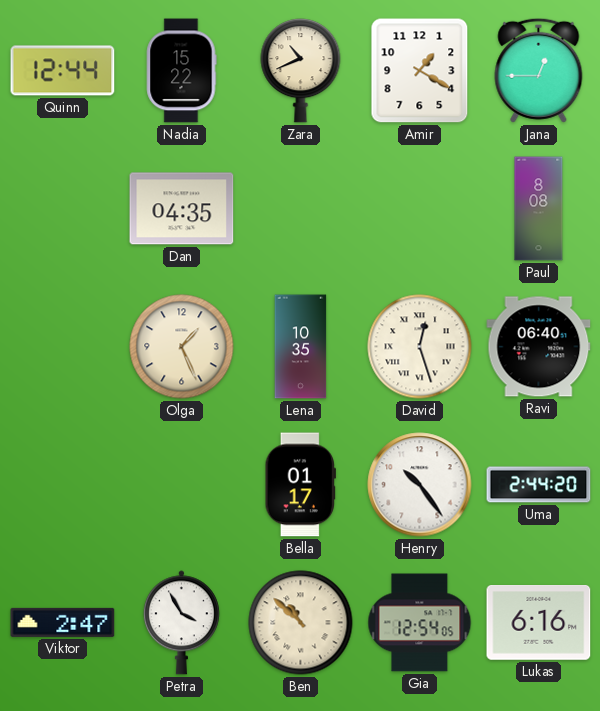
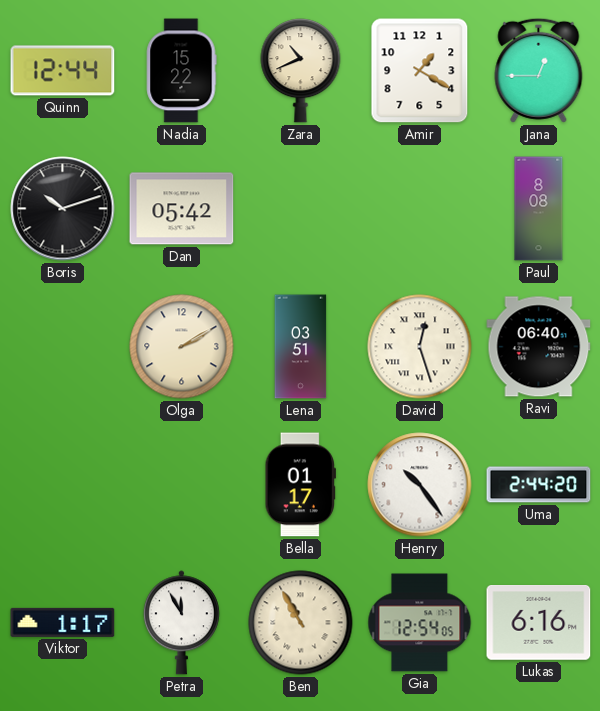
Boris: none -> 10:12
Dan: 04:35 -> 05:42
Olga: 1:26 -> 2:10
Lena: 10:35 -> 03:51
Viktor: 2:47 -> 1:17
Petra: 3:55 -> 11:55
Ben: 10:52 -> 10:55
